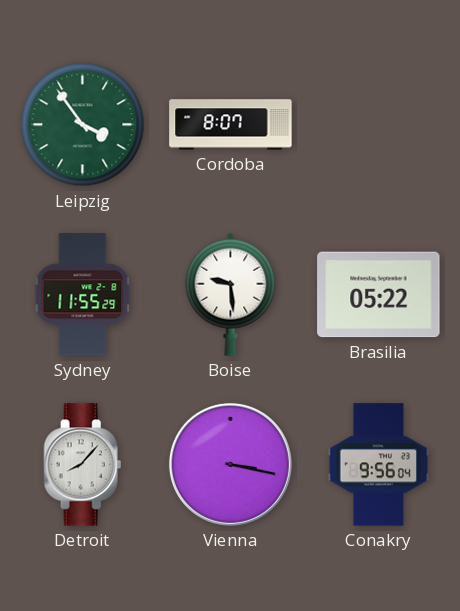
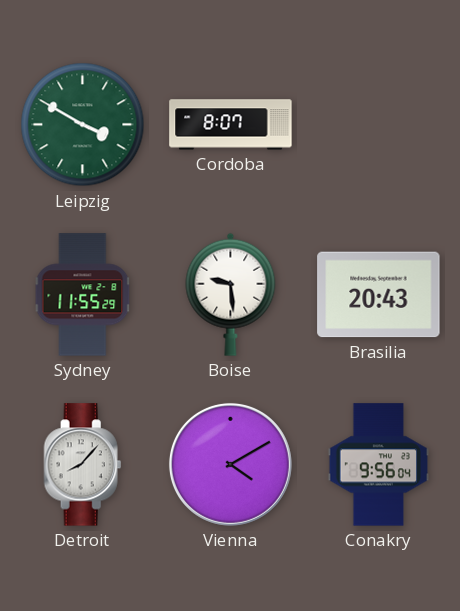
Leipzig: 3:54 -> 3:50
Brasilia: 05:22 -> 20:43
Vienna: 3:17 -> 4:10
